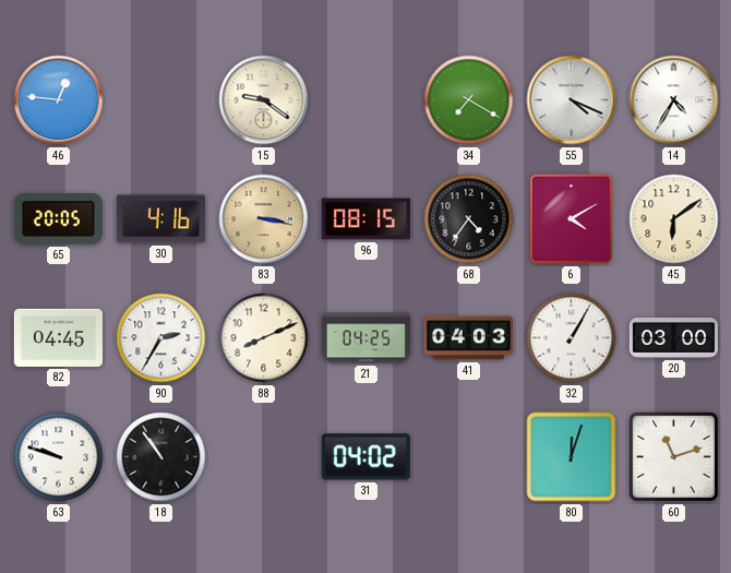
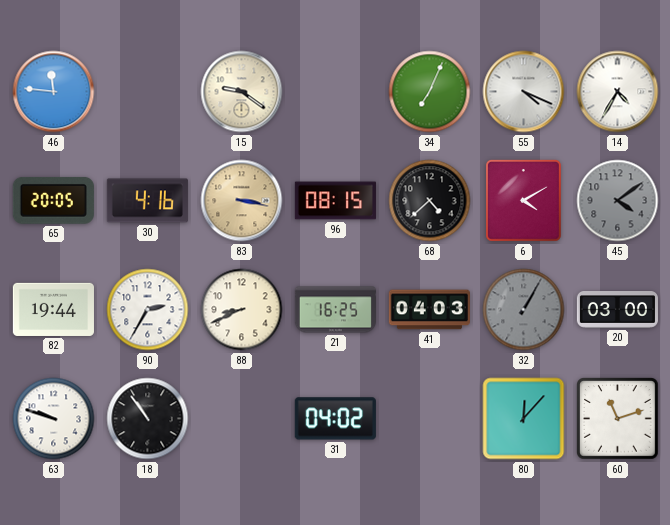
46: 12:46 -> 11:46
34: 7:20 -> 7:04
68: 4:36 -> 4:38
45: 6:09 -> 4:09
45 dial: cream -> grey
82: 04:45 -> 19:44
88: 8:11 -> 8:41
21: 04:25 -> 16:25
32 dial: white -> grey
80: 12:03 -> 12:07
